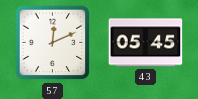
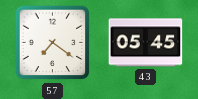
57: 12:11 -> 7:21
